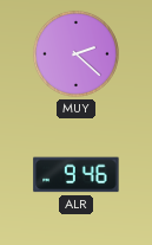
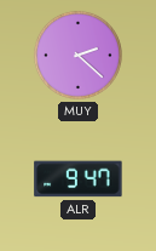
ALR: 9:46 -> 9:47
